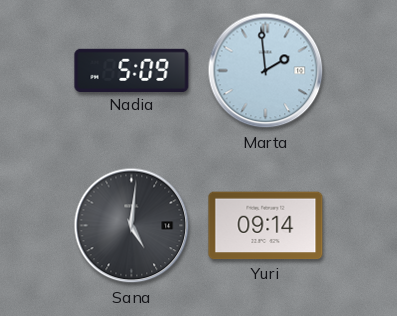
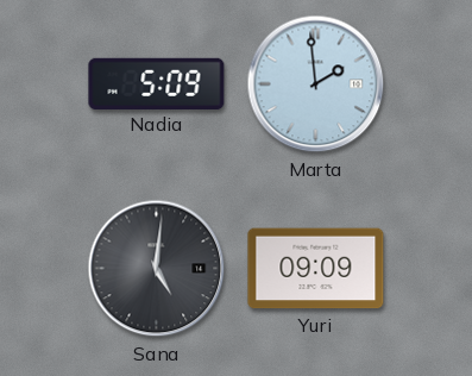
Yuri: 09:14 -> 09:09
